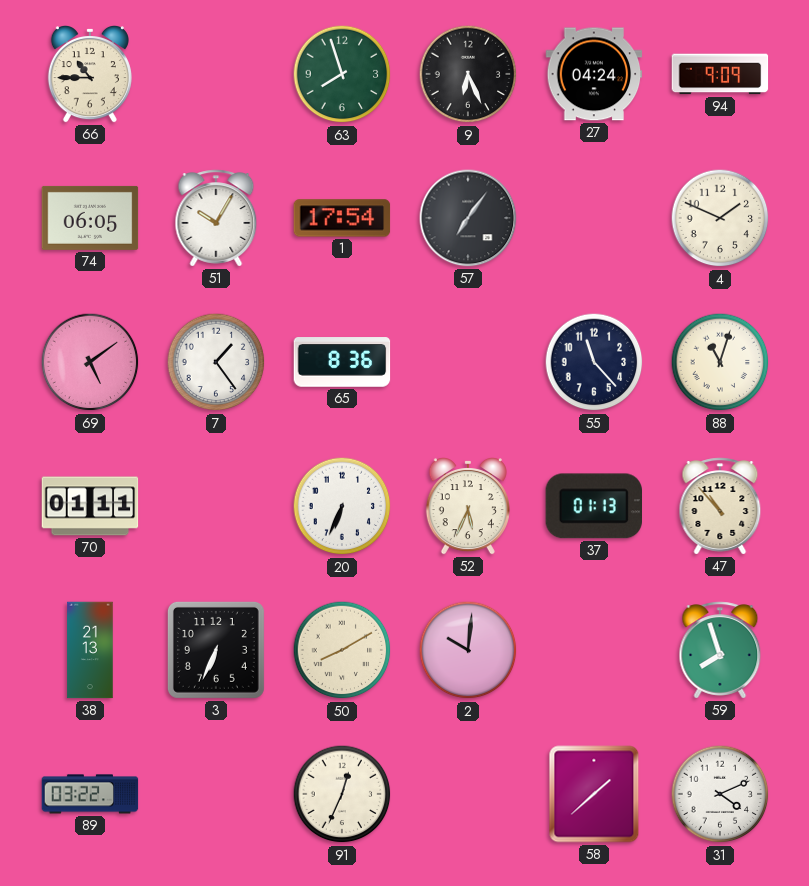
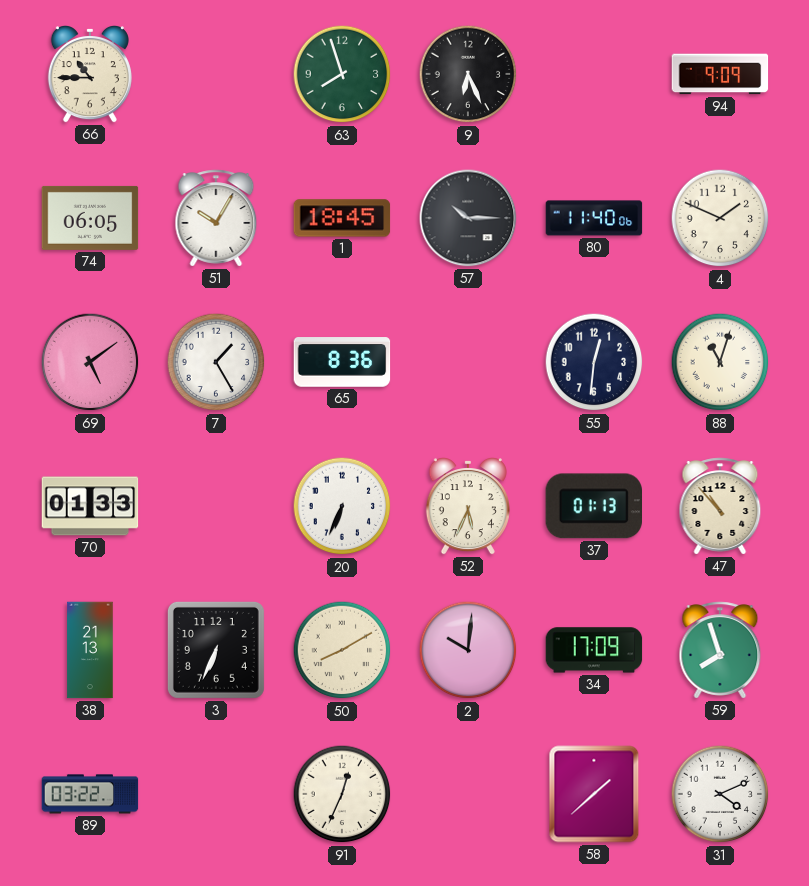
27: 04:24 -> none
1: 17:54 -> 18:45
57: 7:06 -> 10:15
80: none -> 11:40
7: 1:24 -> 1:25
55: 11:23 -> 12:31
70: 01:11 -> 01:33
34: none -> 17:09
